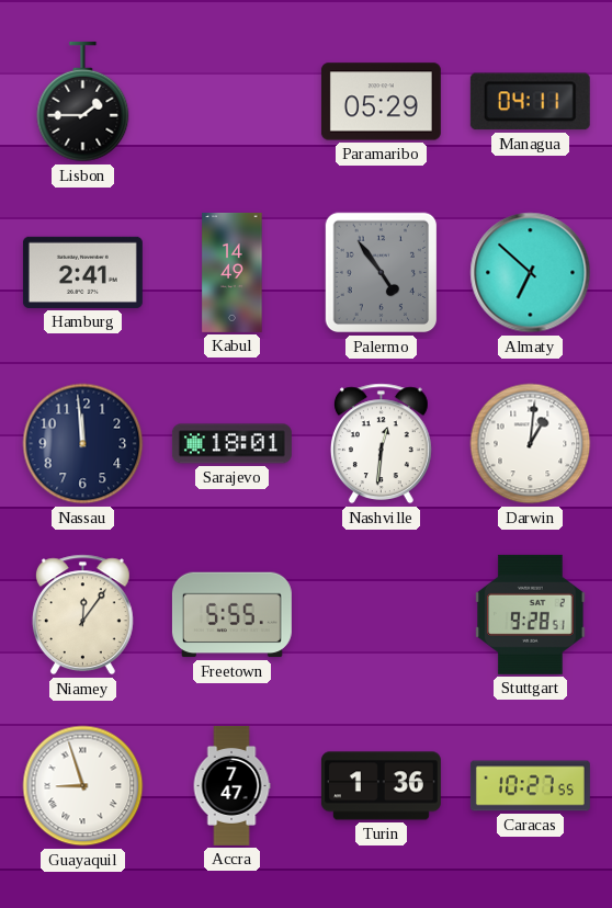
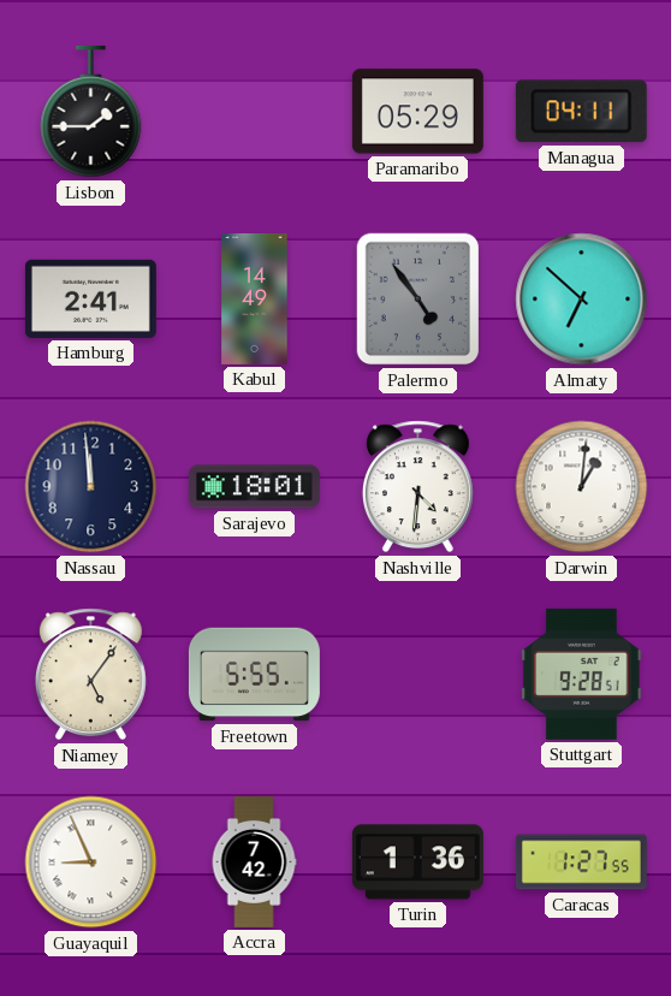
Nashville: 12:31 -> 4:31
Niamey: 12:06 -> 5:06
Guayaquil: 8:57 -> 8:56
Accra: 7:47 -> 7:42
Caracas: 10:27 -> 1:27
